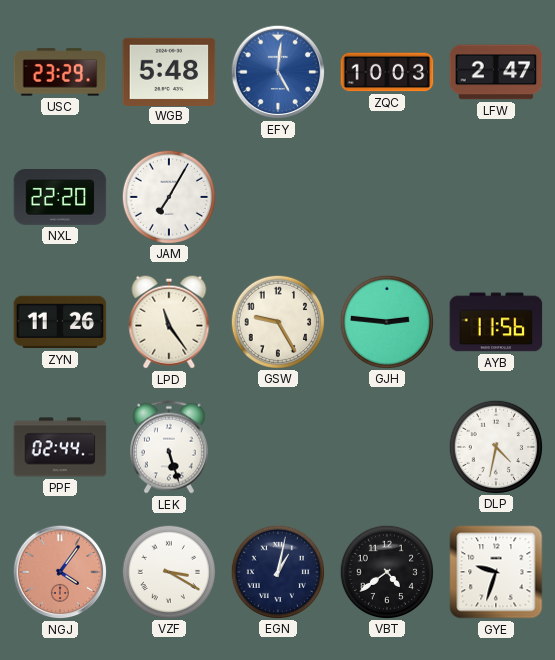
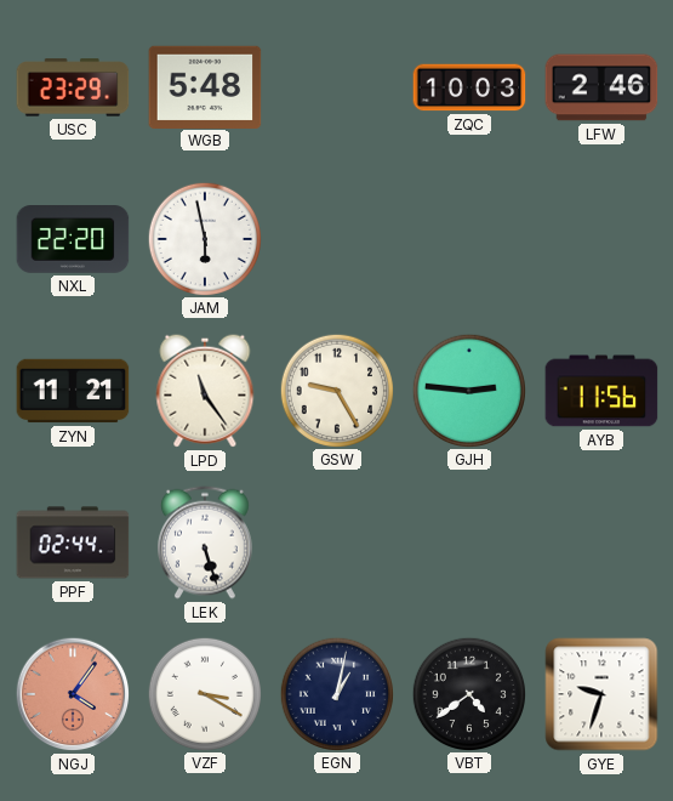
EFY: 5:01 -> none
LFW: 2:47 -> 2:46
JAM: 7:05 -> 5:58
ZYN: 11:26 -> 11:21
DLP: 4:32 -> none
